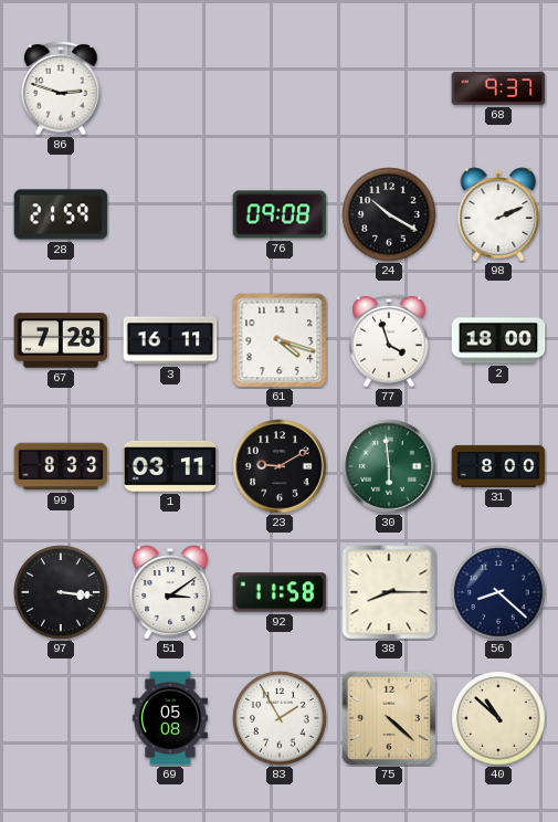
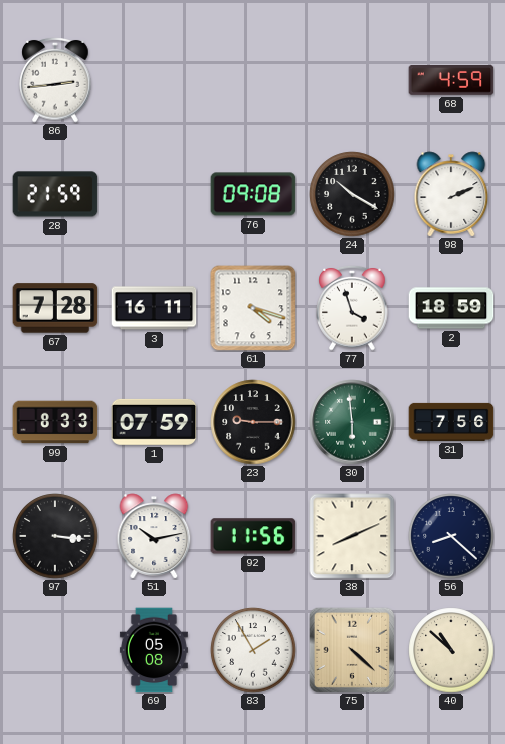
86: 2:48 -> 2:44
68: 9:37 -> 4:59
2: 18:00 -> 18:59
1: 03:11 -> 07:59
23: 9:10 -> 9:15
31: 8:00 -> 7:56
51: 3:09 -> 10:13
92: 11:58 -> 11:56
38: 8:15 -> 8:11
